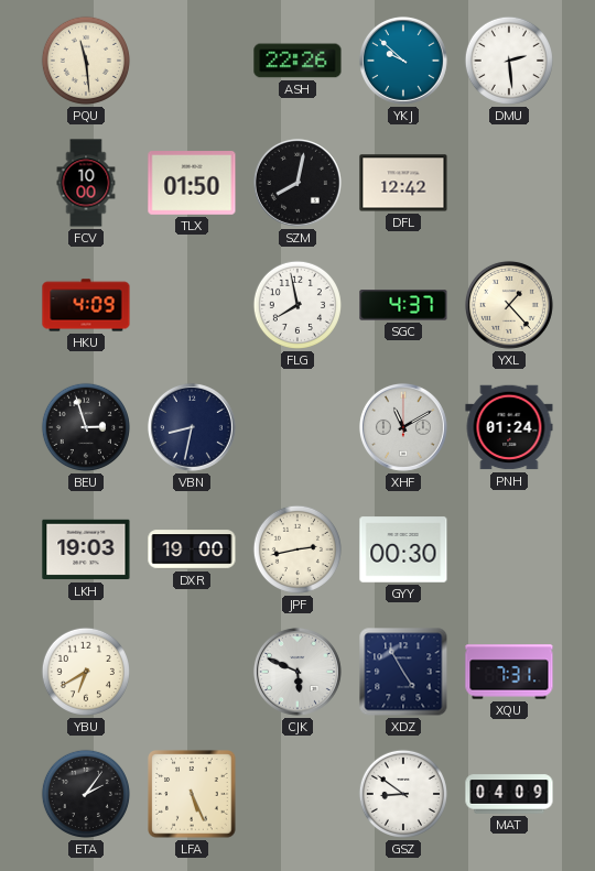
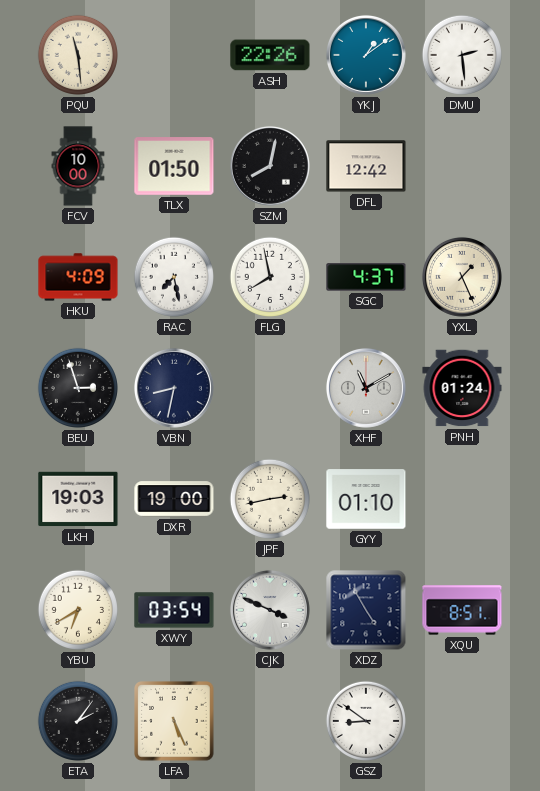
YKJ: 9:52 -> 1:09
RAC: none -> 7:28
YXL: 1:23 -> 1:26
GYY: 00:30 -> 01:10
XWY: none -> 03:54
CJK: 5:49 -> 3:49
XQU: 7:31 -> 8:51
MAT: 04:09 -> none
